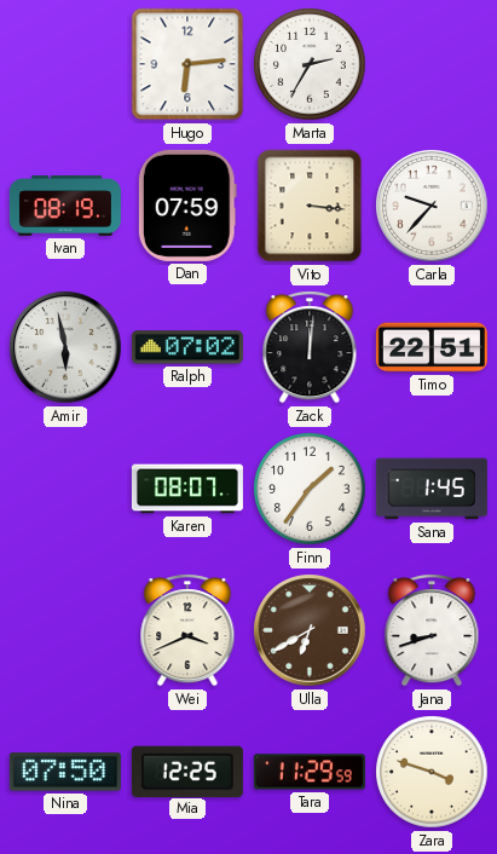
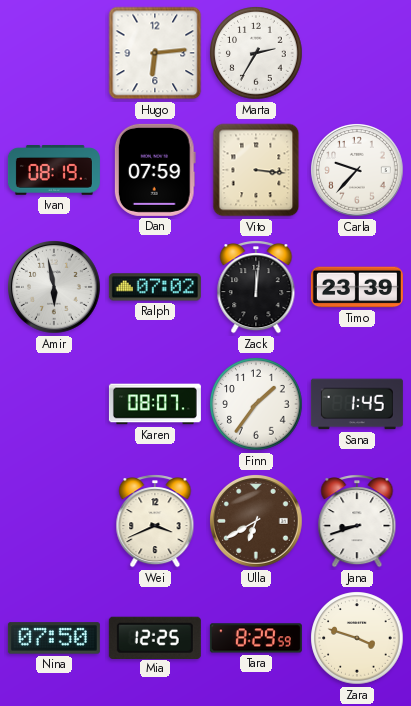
Timo: 22:51 -> 23:39
Tara: 11:29 -> 8:29
